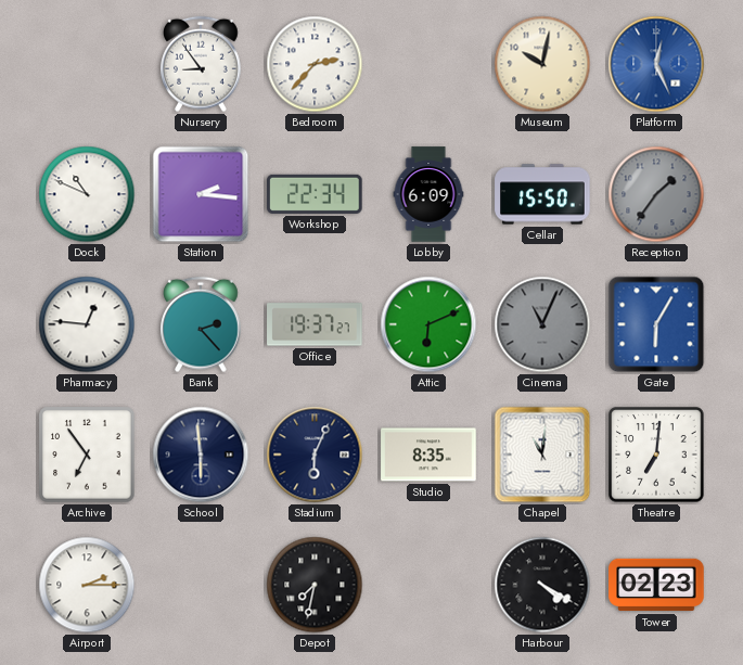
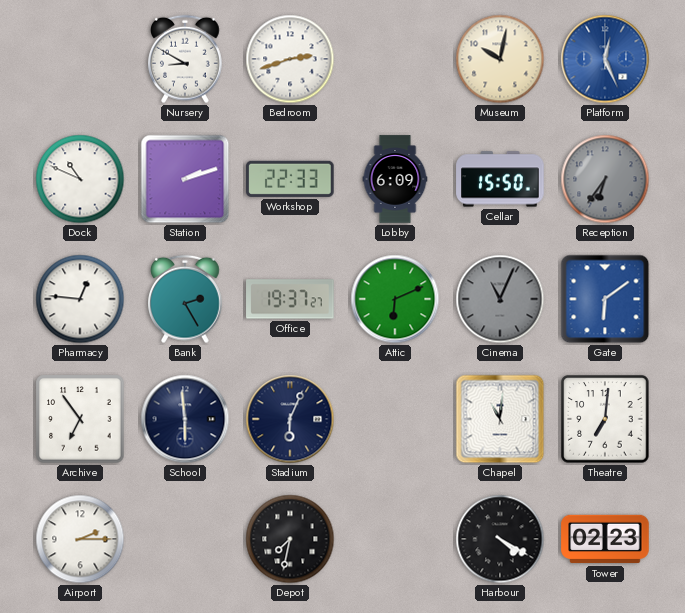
Nursery: 8:54 -> 8:50
Bedroom: 2:37 -> 2:42
Station: 2:16 -> 2:12
Workshop: 22:34 -> 22:33
Reception: 1:36 -> 6:36
Bank: 2:23 -> 2:25
Gate: 6:05 -> 6:09
Studio: 8:35 -> none
